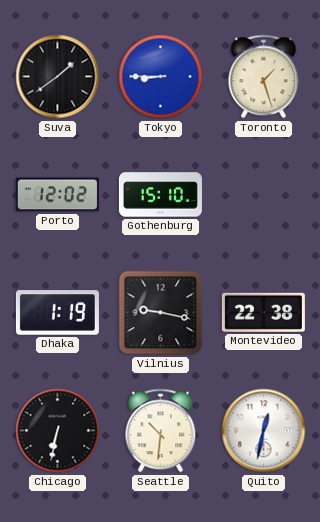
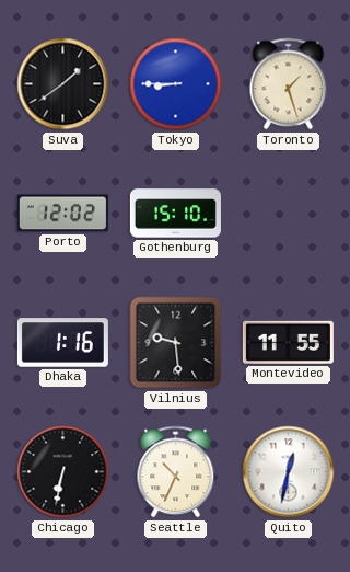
Dhaka: 1:19 -> 1:16
Vilnius: 9:17 -> 9:29
Montevideo: 22:38 -> 11:55
Seattle: 10:31 -> 10:34
